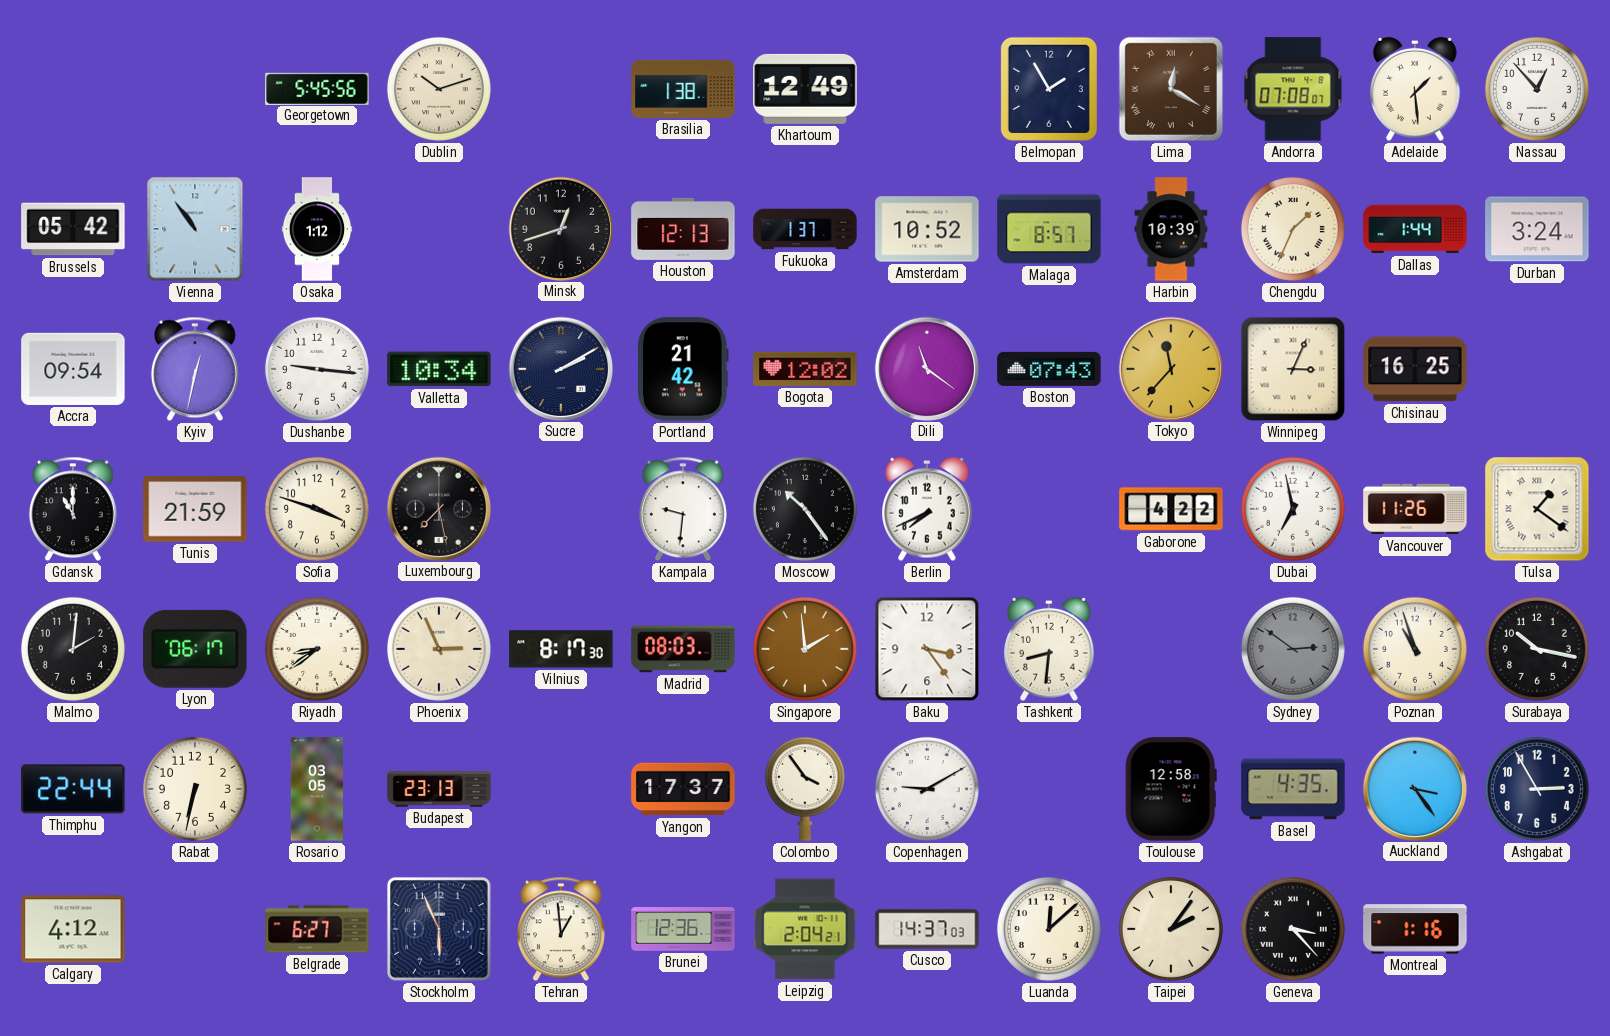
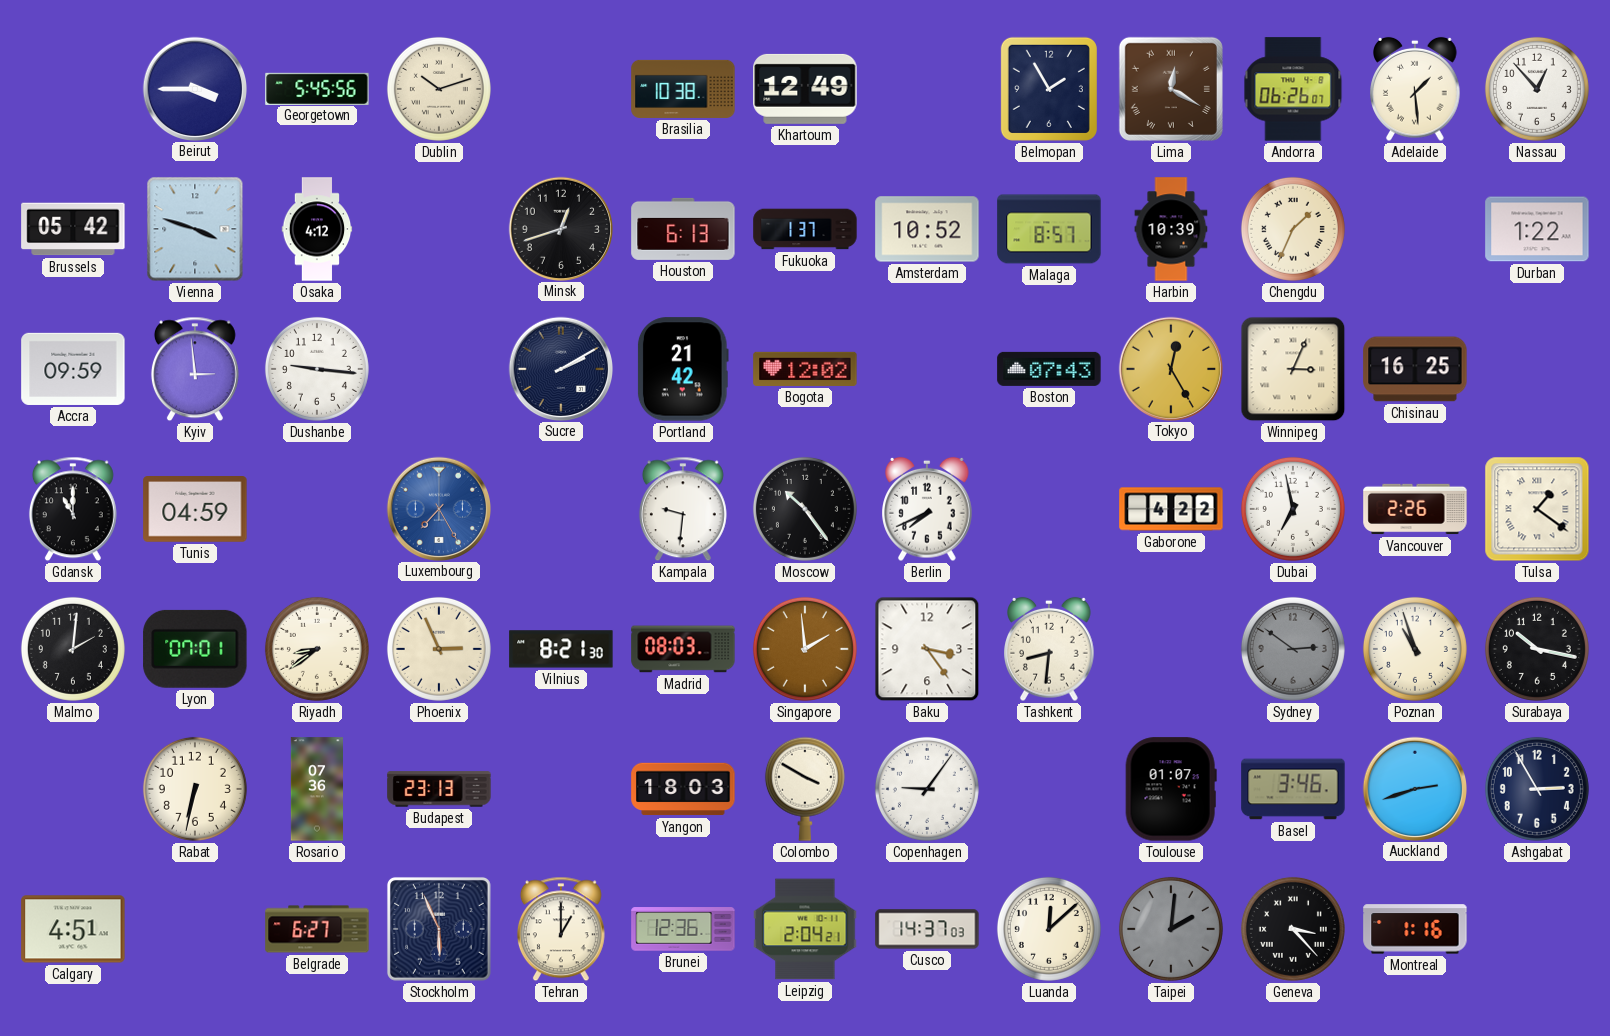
Beirut: none -> 3:45
Brasilia: 1:38 -> 10:38
Andorra: 07:08 -> 06:26
Vienna: 10:54 -> 3:48
Osaka: 1:12 -> 4:12
Houston: 12:13 -> 6:13
Dallas: 1:44 -> none
Durban: 3:24 -> 1:22
Accra: 09:54 -> 09:59
Kyiv: 12:32 -> 2:59
Valletta: 10:34 -> none
Dili: 11:21 -> none
Tokyo: 11:37 -> 12:25
Tunis: 21:59 -> 04:59
Sofia: 3:48 -> none
Luxembourg: 7:28 -> 7:25
Luxembourg dial: black -> blue
Vancouver: 11:26 -> 2:26
Lyon: 06:17 -> 07:01
Vilnius: 8:17 -> 8:21
Thimphu: 22:44 -> none
Rosario: 03:05 -> 07:36
Yangon: 17:37 -> 18:03
Colombo: 3:54 -> 3:50
Copenhagen: 9:10 -> 9:06
Toulouse: 12:58 -> 01:07
Basel: 4:35 -> 3:46
Auckland: 3:24 -> 2:42
Calgary: 4:12 -> 4:51
Tehran: 12:59 -> 1:00
Taipei: 2:06 -> 2:01
Taipei dial: cream -> grey
